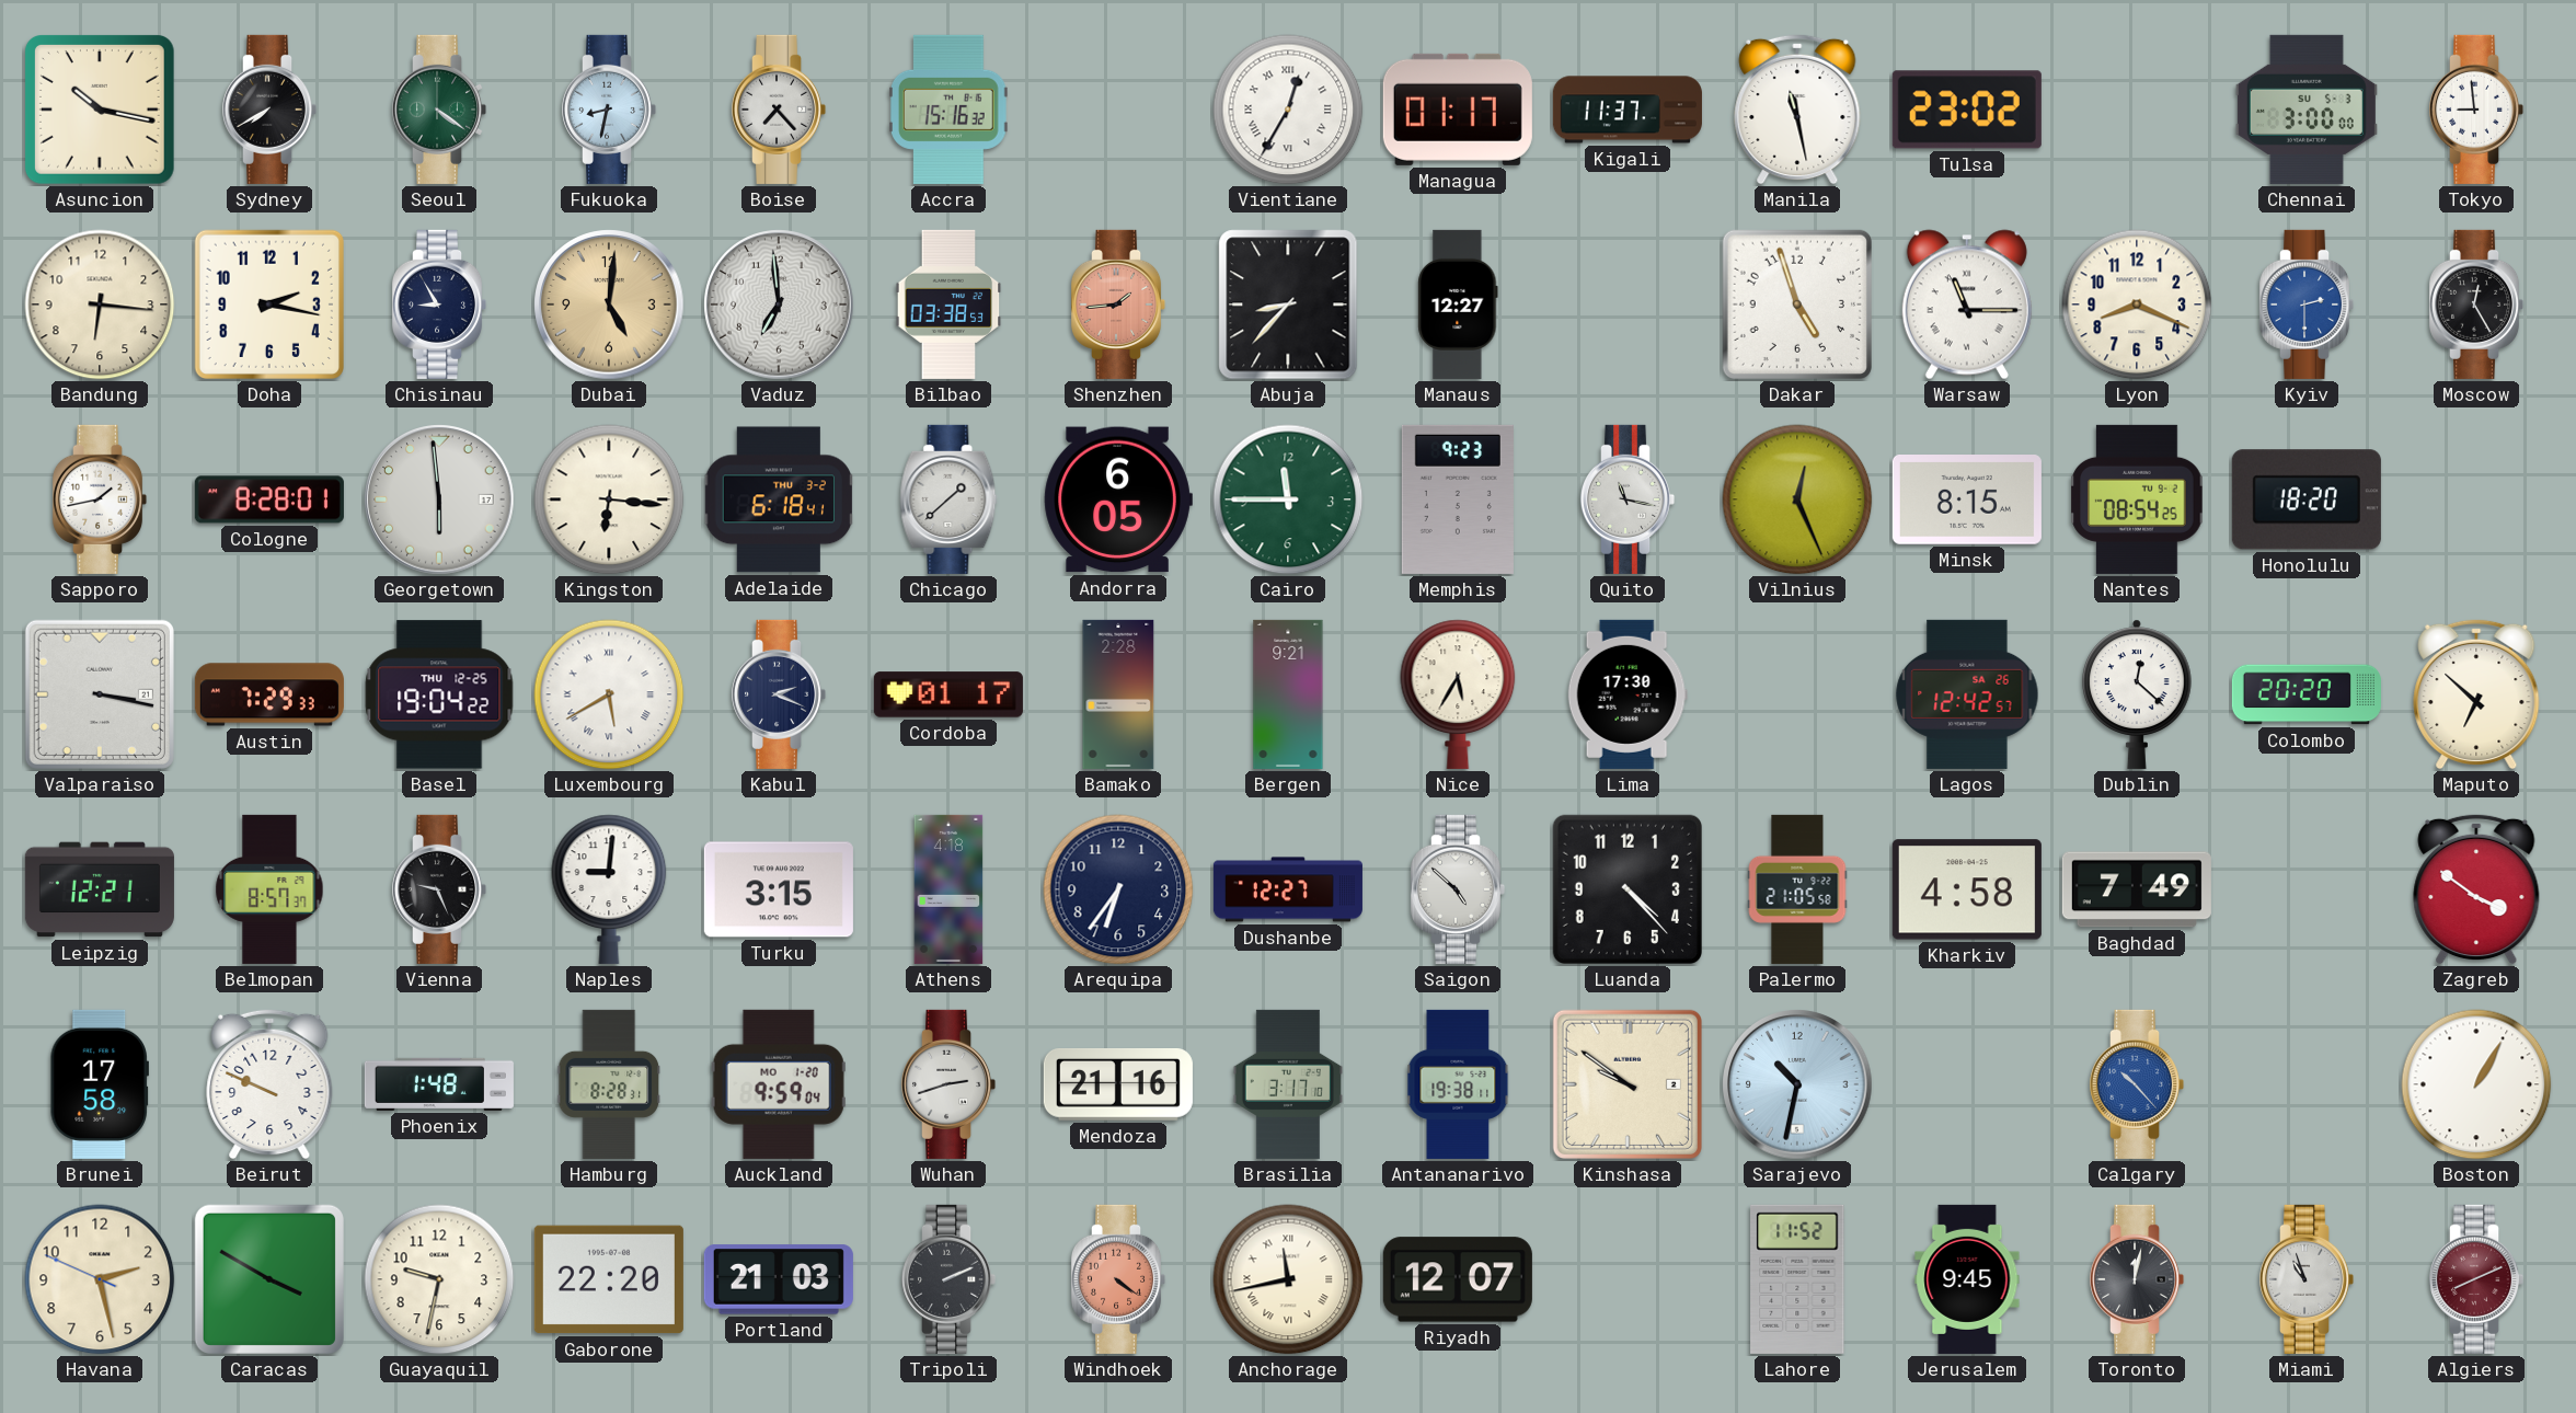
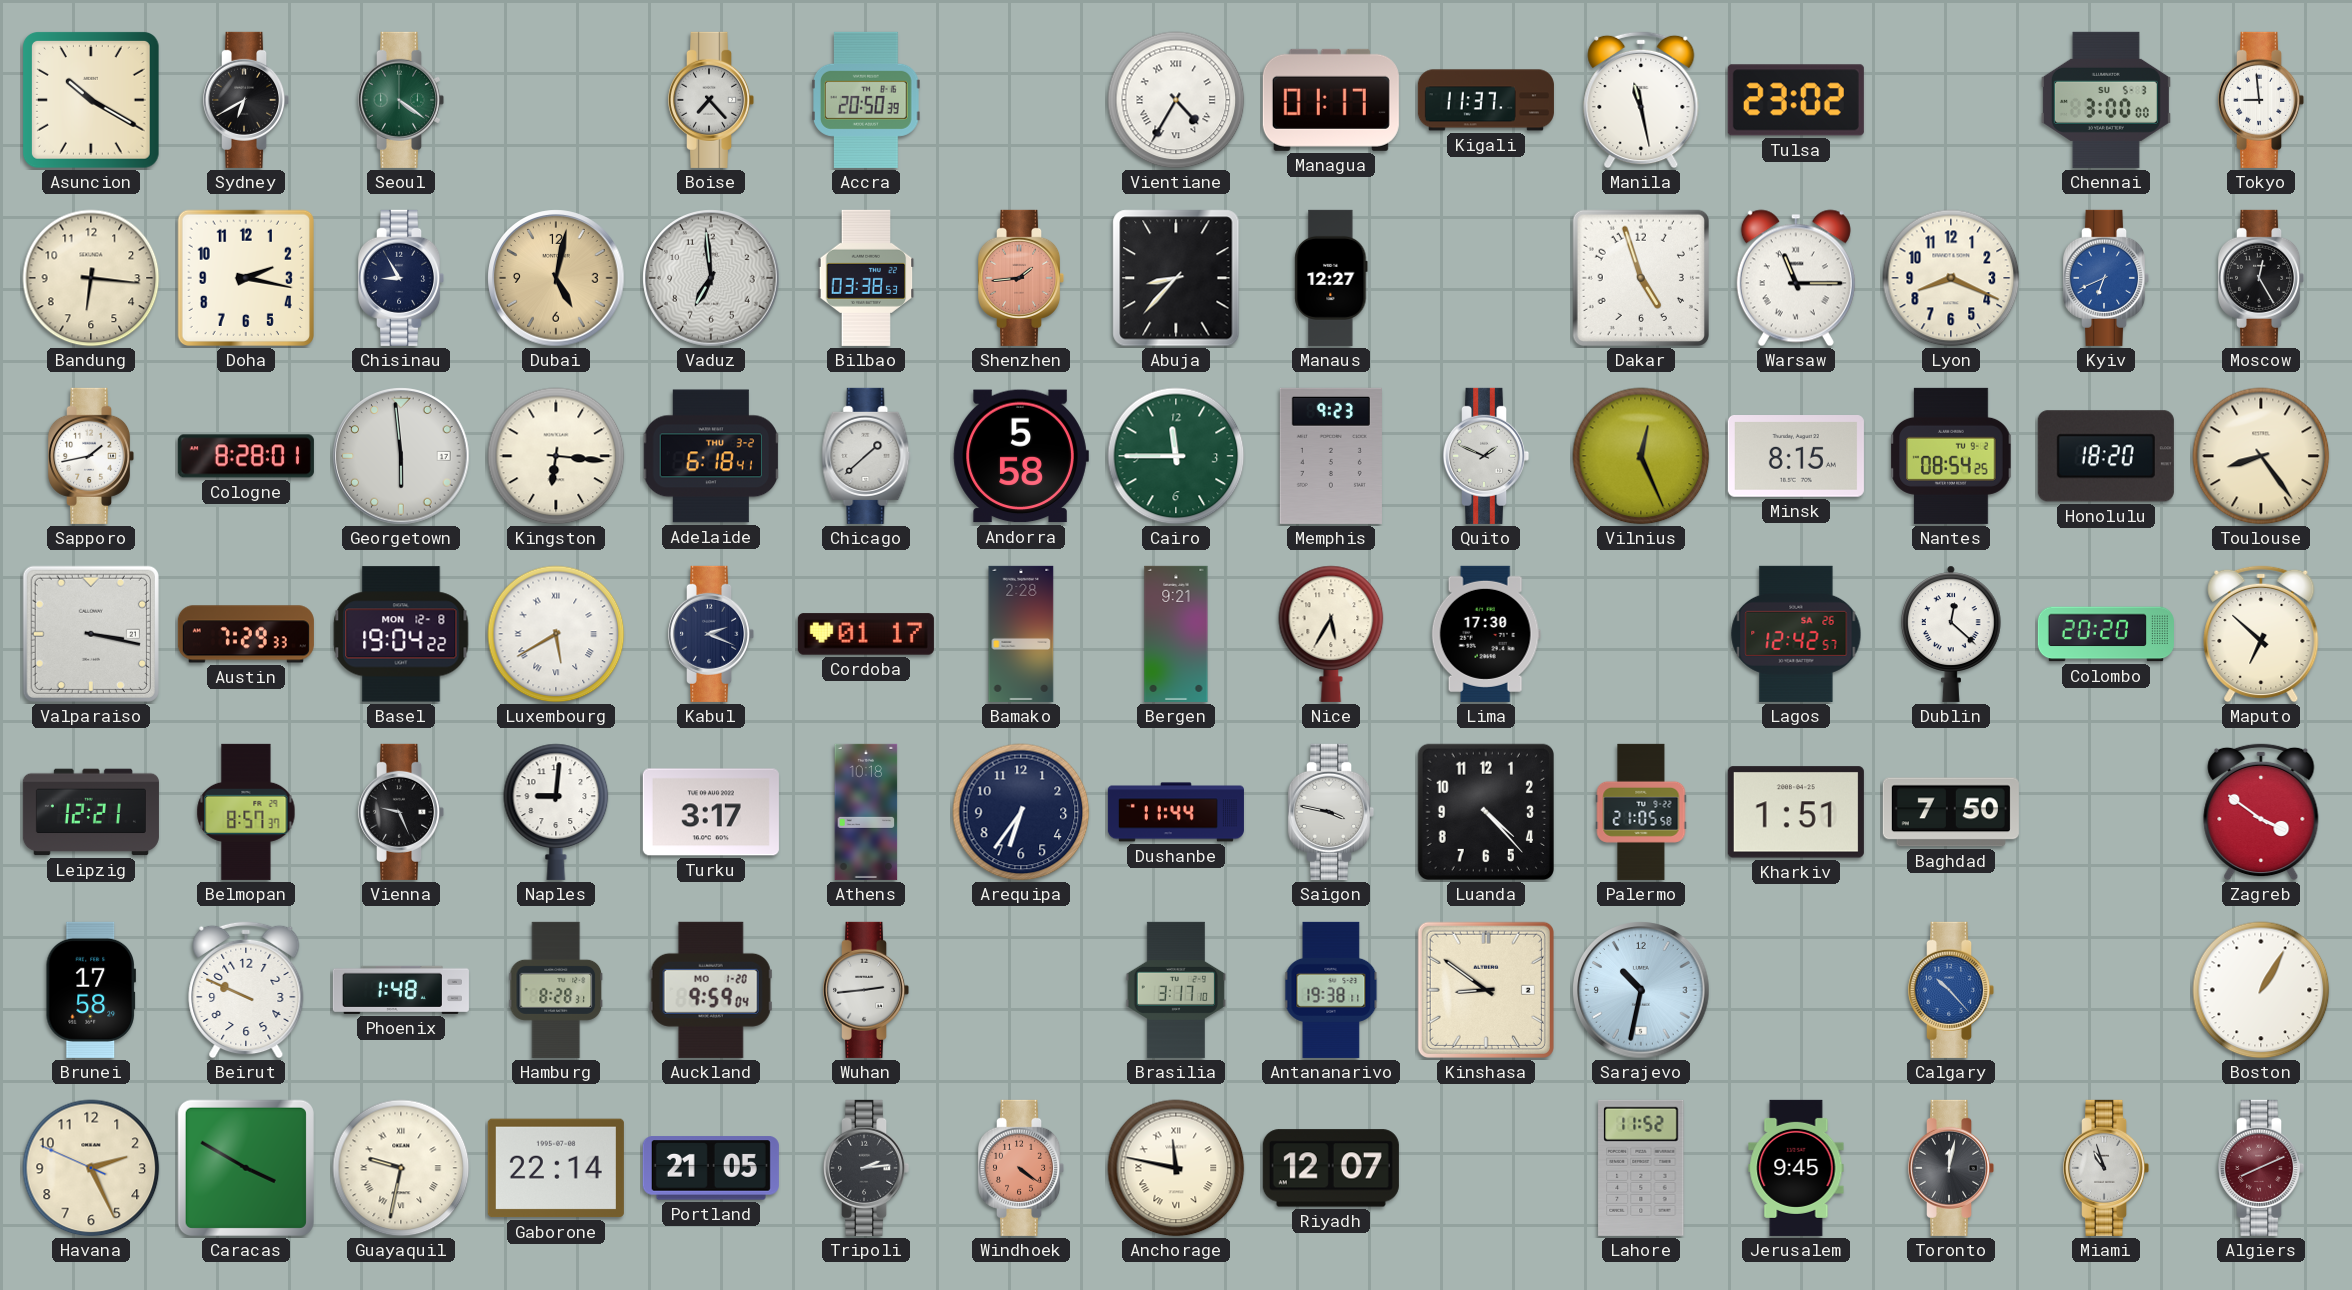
Asuncion: 10:17 -> 10:20
Sydney: 7:40 -> 6:40
Fukuoka: 8:32 -> none
Accra: 15:16 -> 20:50
Vientiane: 12:35 -> 4:35
Dubai: 5:01 -> 5:02
Kyiv: 2:30 -> 6:41
Andorra: 6:05 -> 5:58
Quito: 11:17 -> 1:49
Toulouse: none -> 8:24
Basel date: THU 12-25 -> MON 12-8
Turku: 3:15 -> 3:17
Athens: 4:18 -> 10:18
Dushanbe: 12:27 -> 11:44
Saigon: 4:52 -> 3:47
Kharkiv: 4:58 -> 1:51
Baghdad: 7:49 -> 7:50
Wuhan: 2:42 -> 2:44
Mendoza: 21:16 -> none
Kinshasa: 9:51 -> 8:51
Havana: 2:27 -> 2:25
Guayaquil numerals: Arabic -> Roman
Gaborone: 22:20 -> 22:14
Portland: 21:03 -> 21:05
Tripoli: 2:11 -> 2:14
Anchorage: 11:43 -> 11:47
